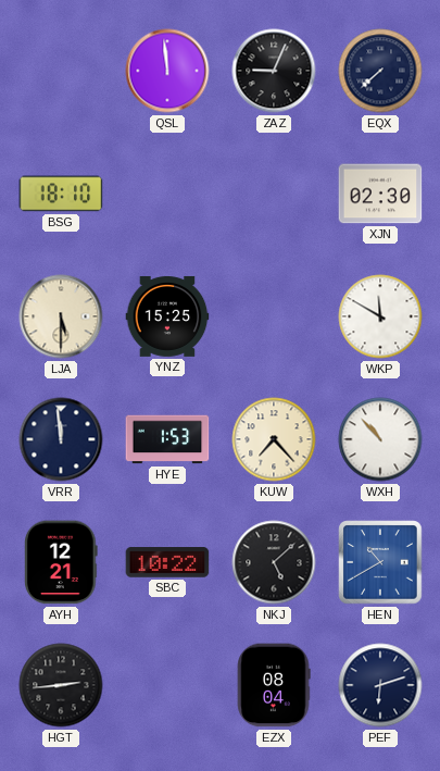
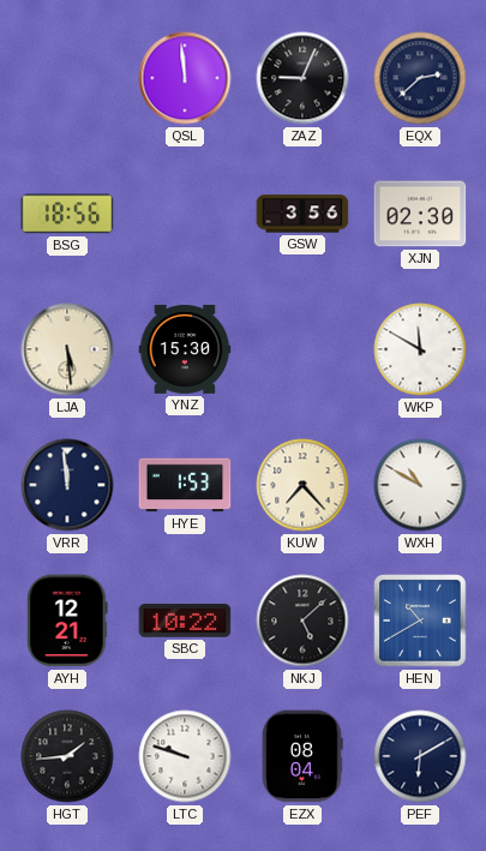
EQX: 7:38 -> 2:38
BSG: 18:10 -> 18:56
GSW: none -> 3:56
LJA: 5:30 -> 5:29
YNZ: 15:25 -> 15:30
WXH: 10:53 -> 10:50
HGT: 2:44 -> 1:44
LTC: none -> 9:48
PEF: 6:12 -> 6:10
